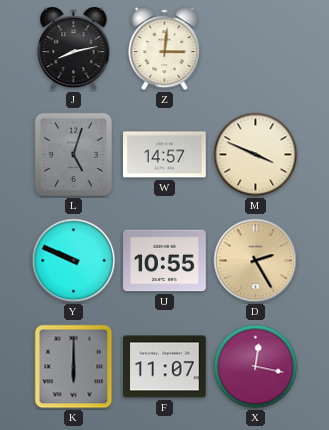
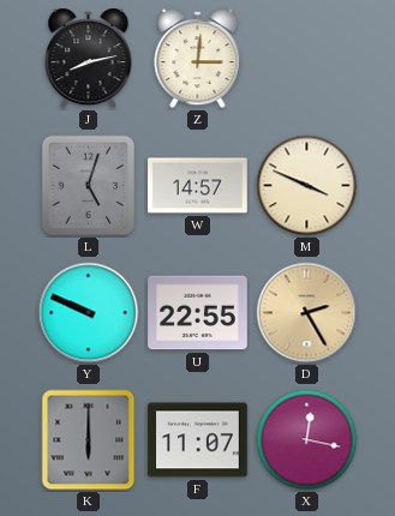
U: 10:55 -> 22:55
